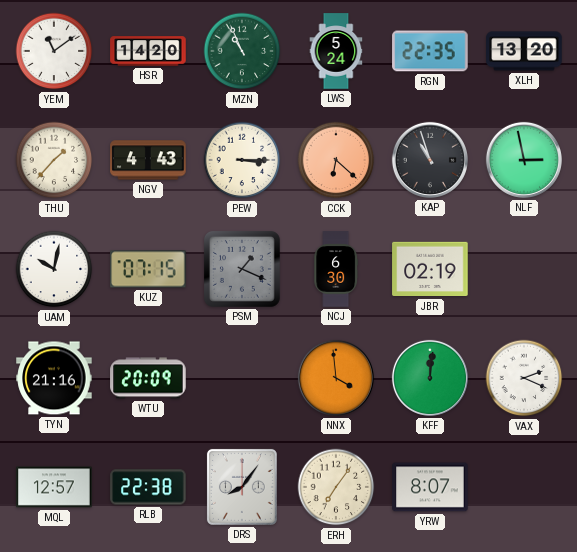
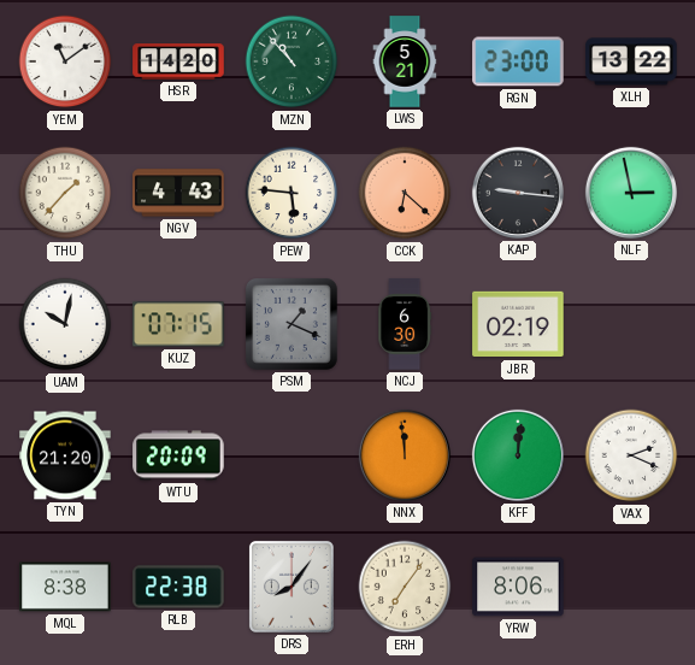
MZN: 10:56 -> 10:53
LWS: 5:24 -> 5:21
RGN: 22:35 -> 23:00
XLH: 13:20 -> 13:22
PEW: 3:15 -> 5:46
KAP: 10:57 -> 9:16
TYN: 21:16 -> 21:20
NNX: 3:59 -> 11:59
MQL: 12:57 -> 8:38
YRW: 8:07 -> 8:06
